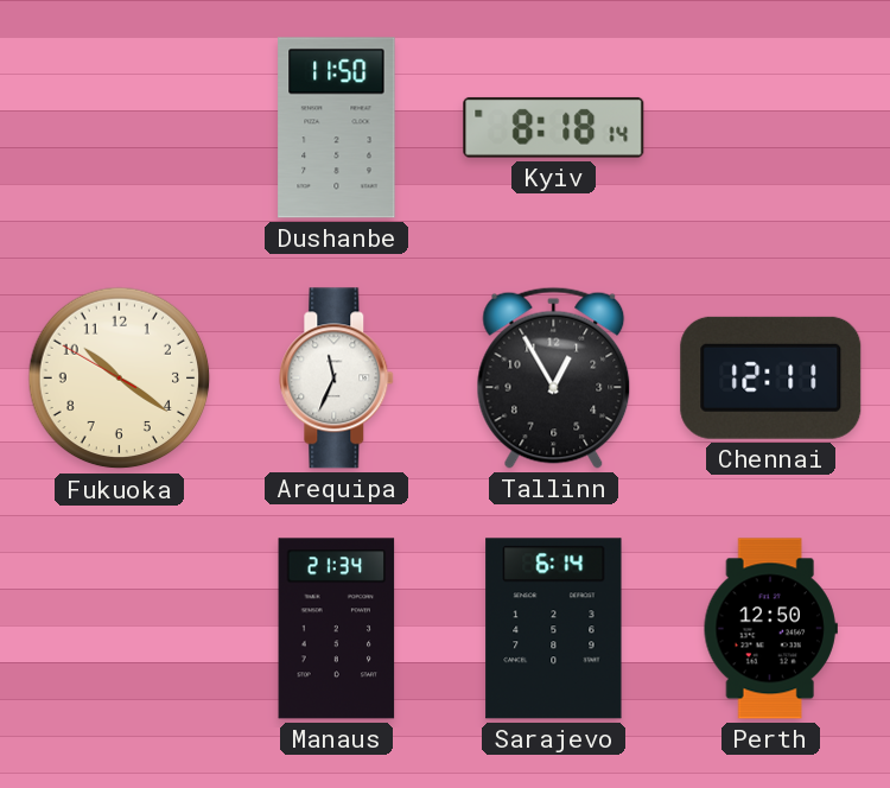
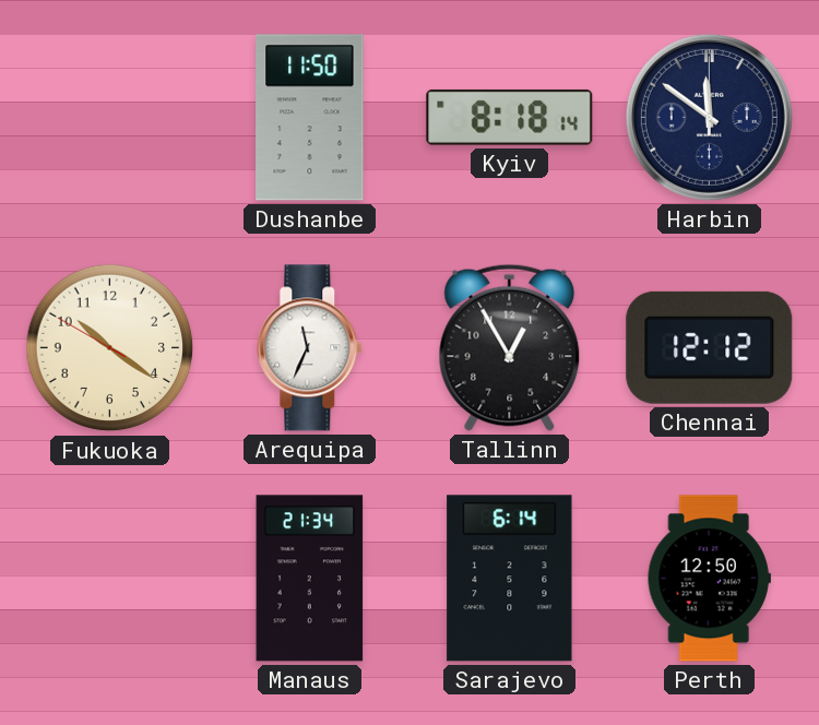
Harbin: none -> 11:51
Chennai: 12:11 -> 12:12
